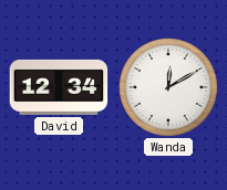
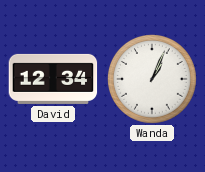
Wanda: 12:10 -> 1:04
